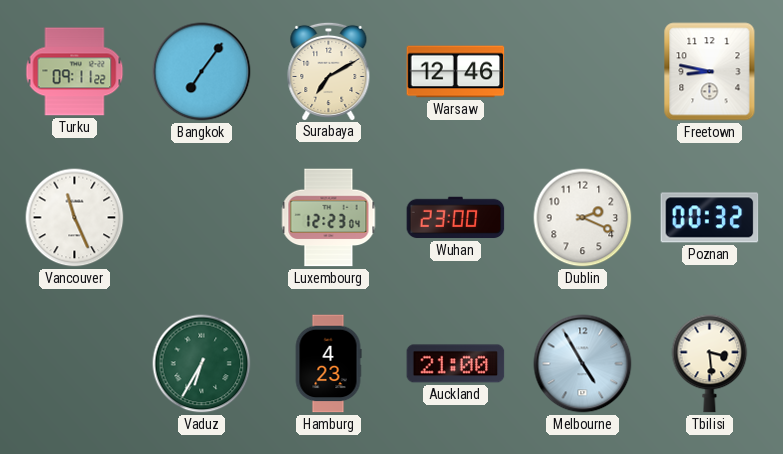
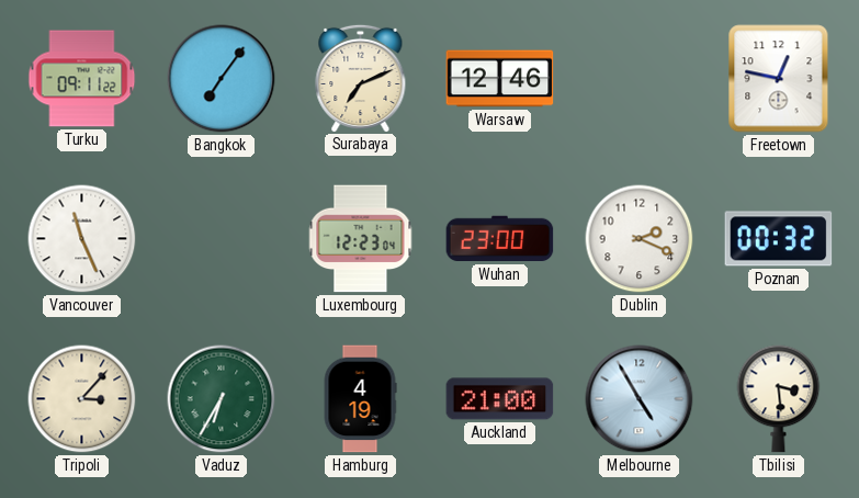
Surabaya: 7:10 -> 7:11
Freetown: 8:47 -> 12:47
Tripoli: none -> 3:07
Hamburg: 4:23 -> 4:19
